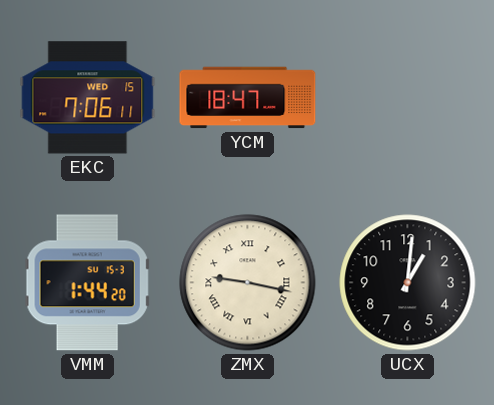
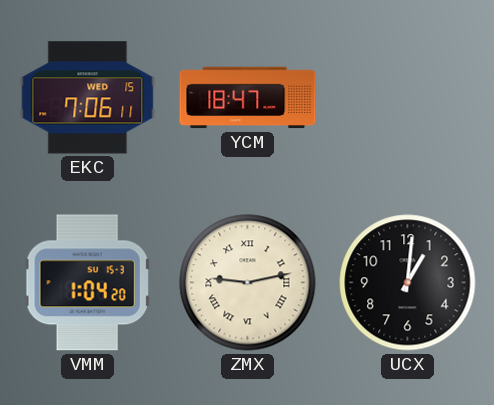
VMM: 1:44 -> 1:04
ZMX: 9:17 -> 9:13
